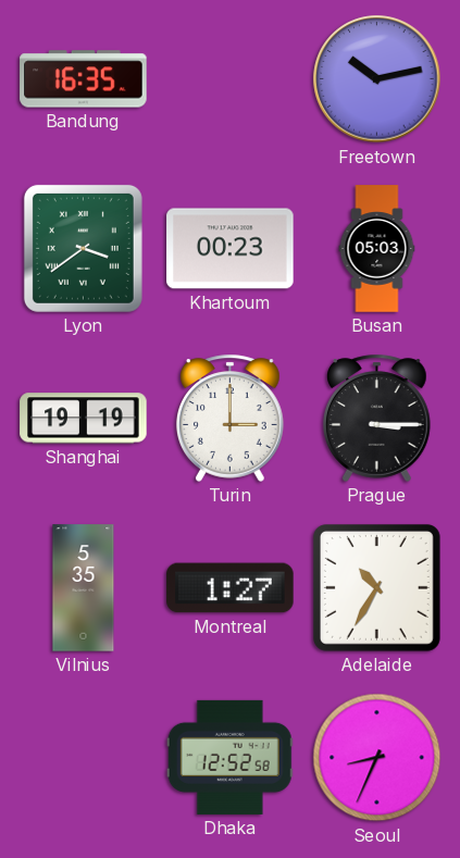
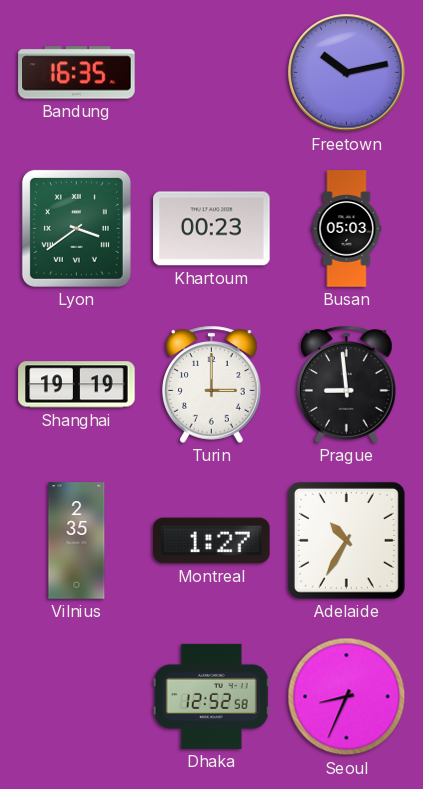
Prague: 3:15 -> 8:59
Vilnius: 5:35 -> 2:35
